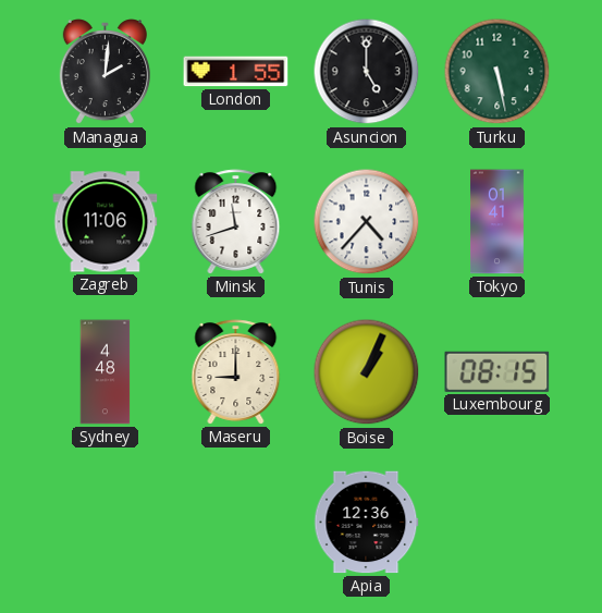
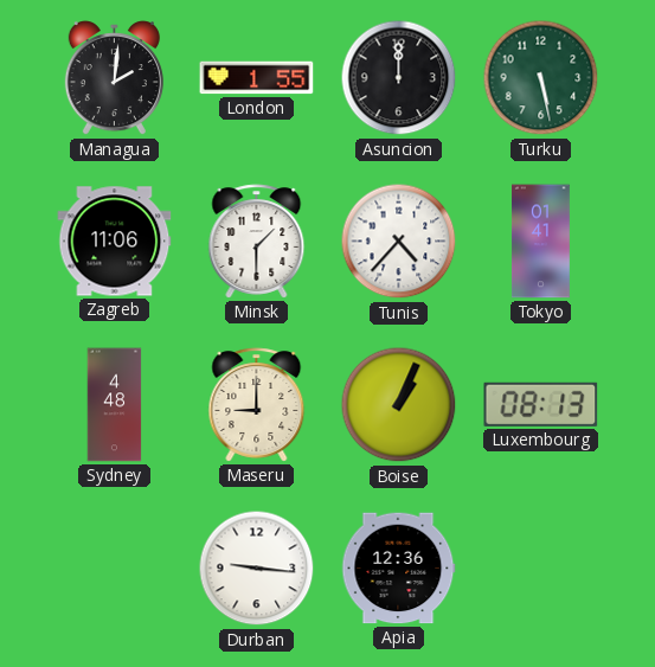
Asuncion: 5:00 -> 12:00
Minsk: 11:42 -> 1:30
Luxembourg: 08:15 -> 08:13
Durban: none -> 9:16
